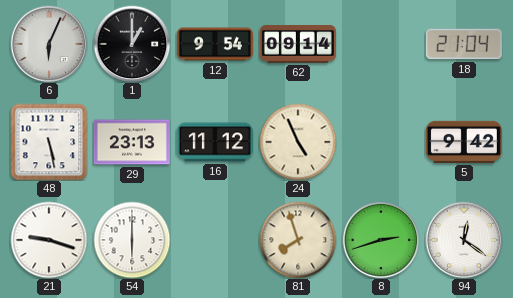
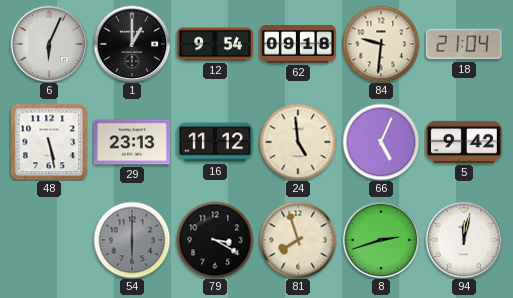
62: 09:14 -> 09:18
84: none -> 9:31
24: 4:56 -> 4:59
66: none -> 5:04
21: 9:18 -> none
54 dial: white -> grey
79: none -> 3:20
94: 12:21 -> 12:02
